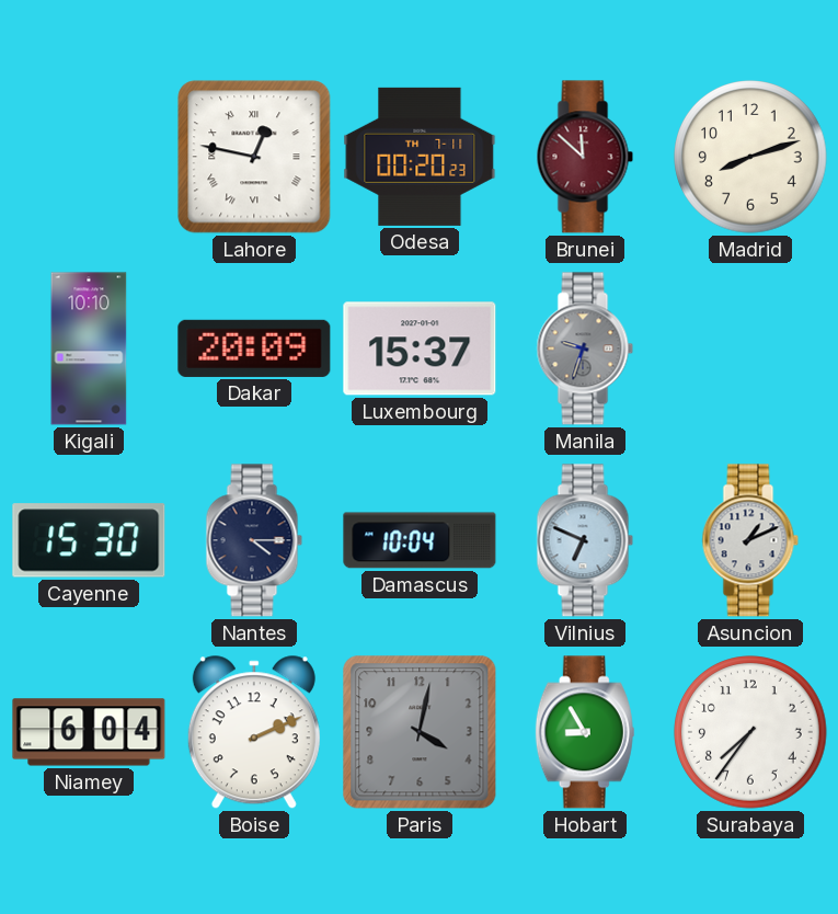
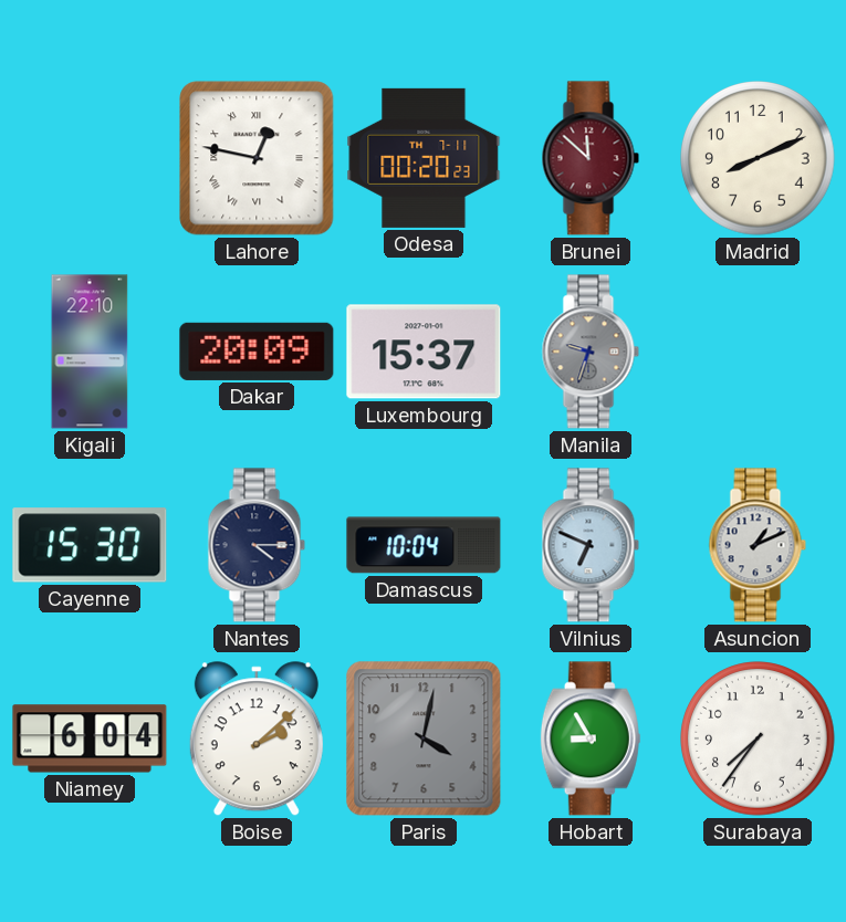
Madrid: 8:12 -> 8:11
Kigali: 10:10 -> 22:10
Boise: 2:11 -> 2:08
